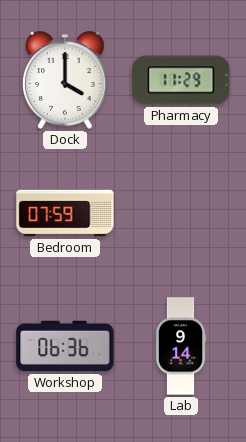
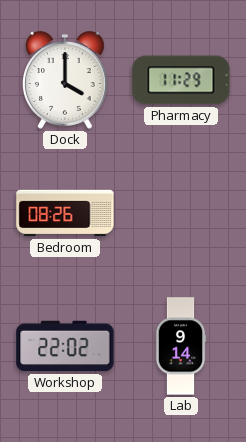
Bedroom: 07:59 -> 08:26
Workshop: 06:36 -> 22:02
